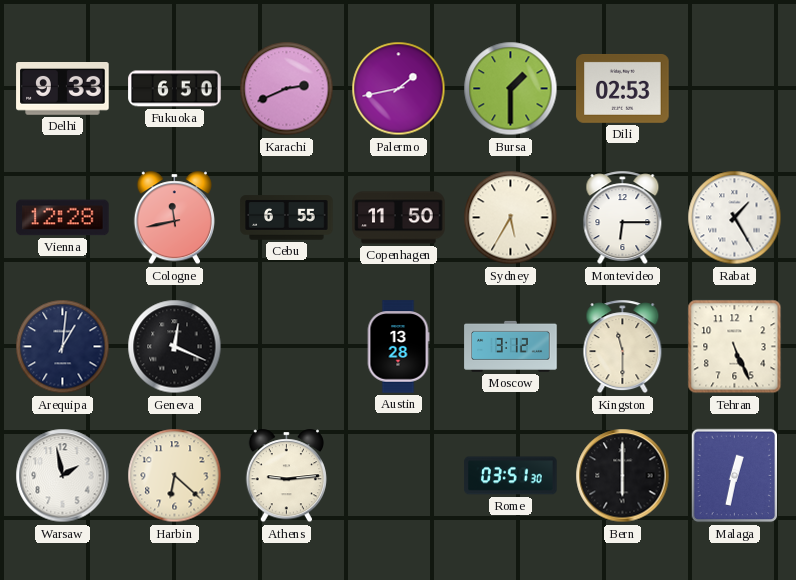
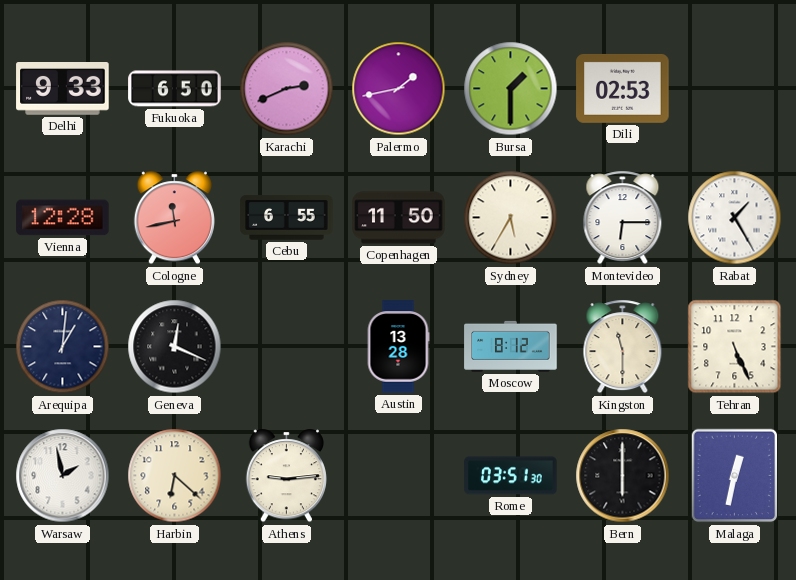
Moscow: 3:12 -> 8:12
